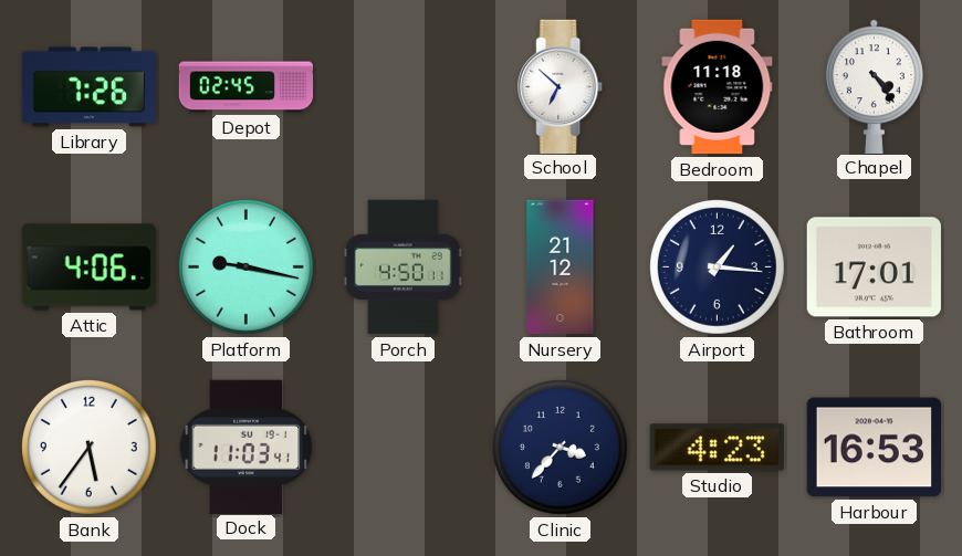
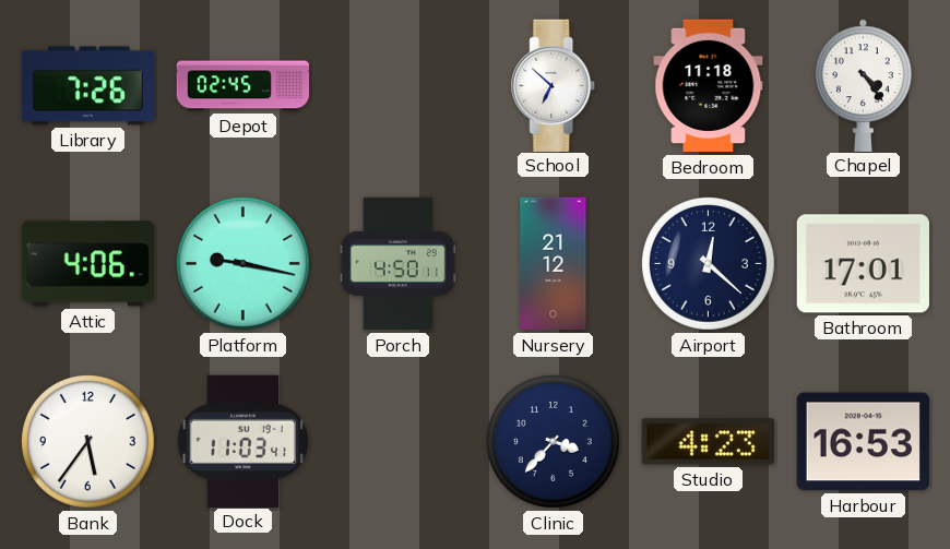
Airport: 1:16 -> 12:22
